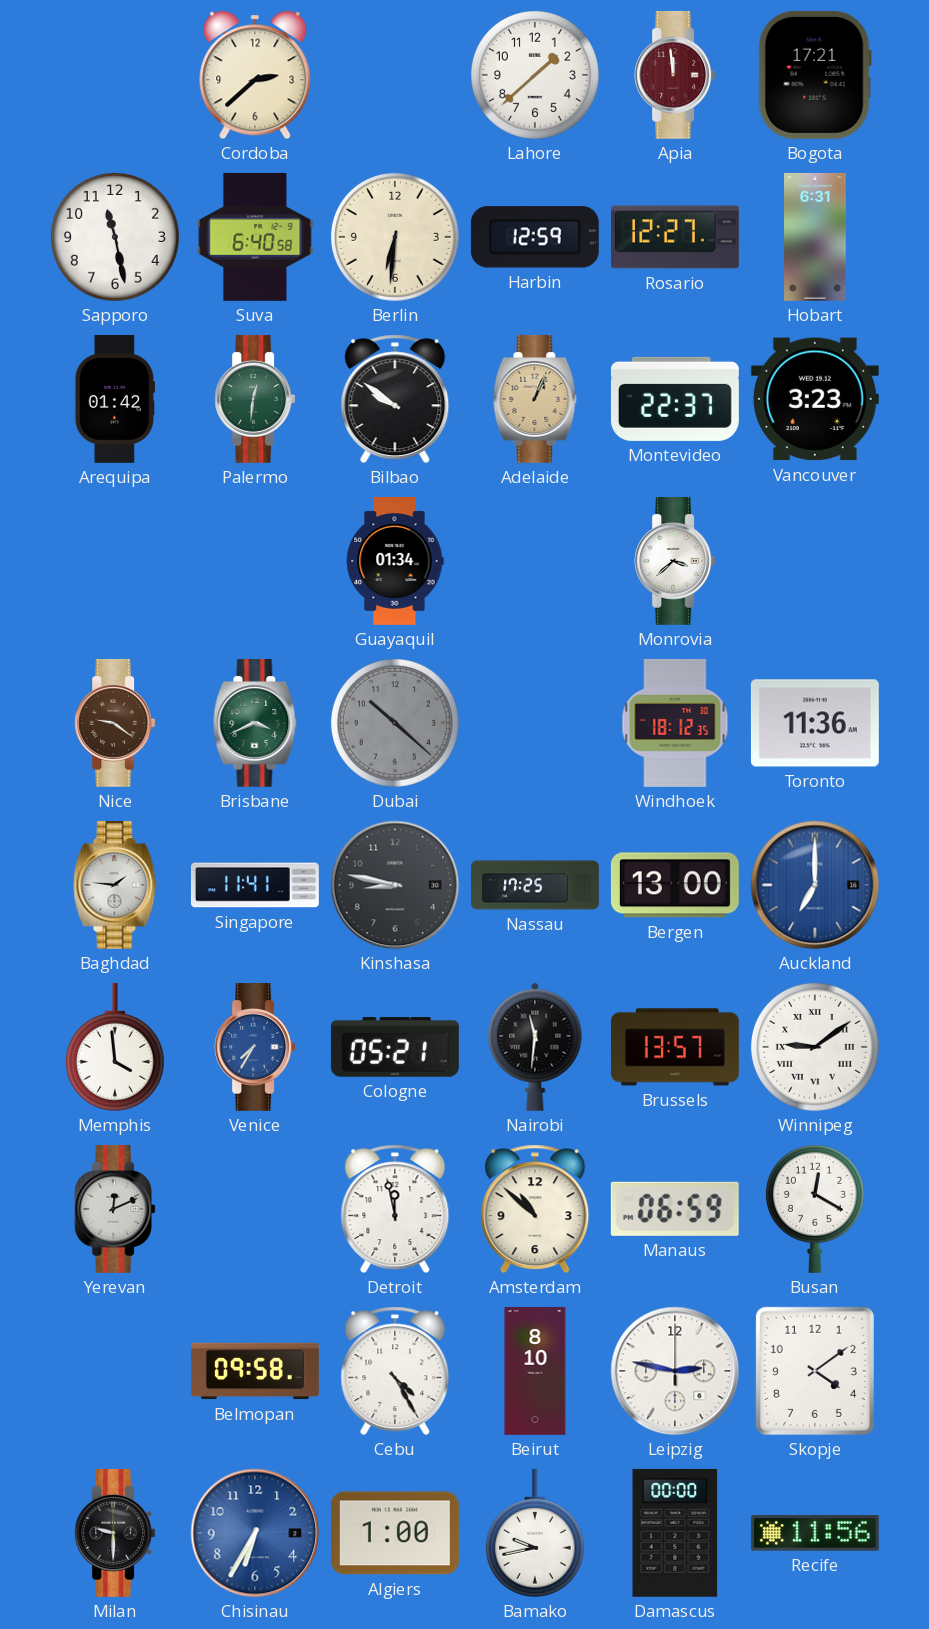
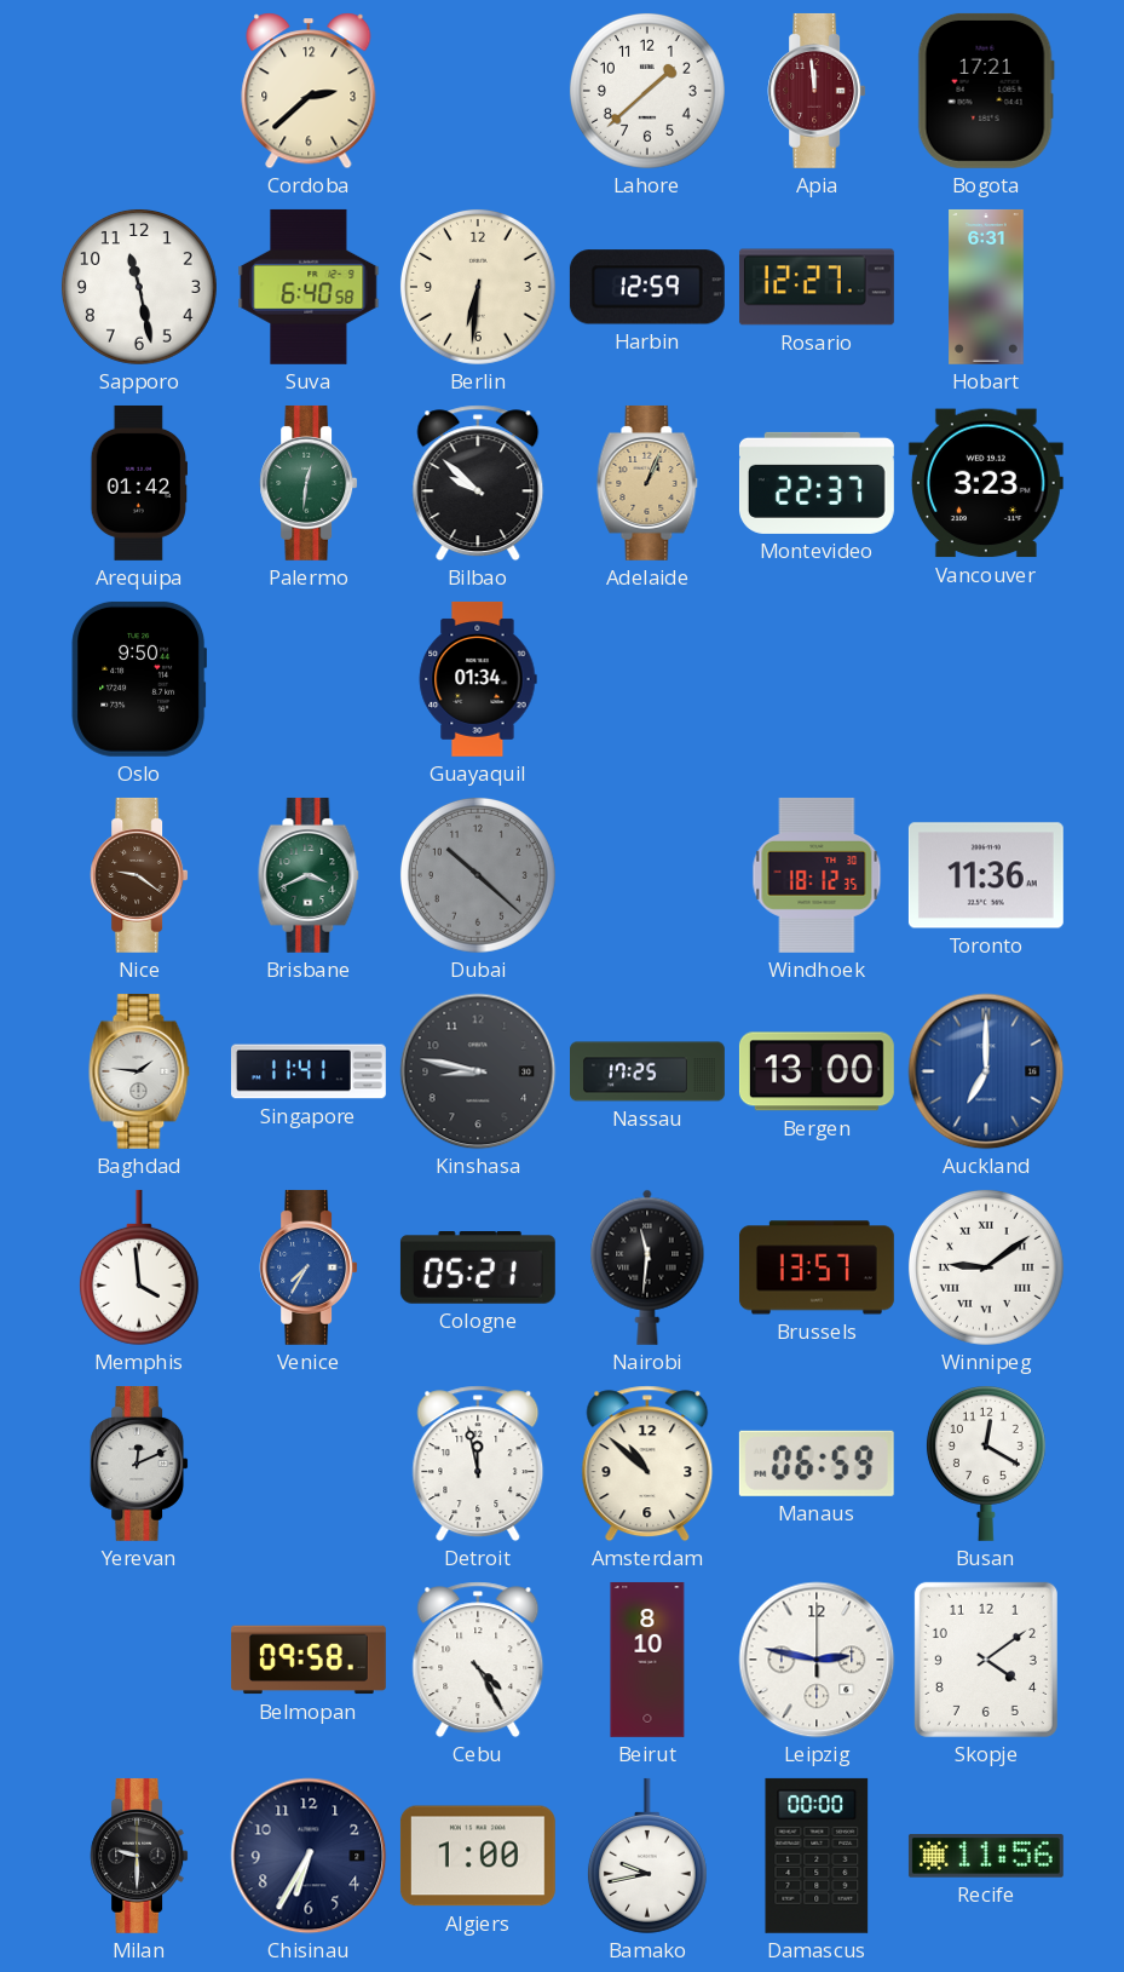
Bilbao: 9:51 -> 9:52
Oslo: none -> 9:50
Monrovia: 3:38 -> none
Chisinau dial: blue -> navy
